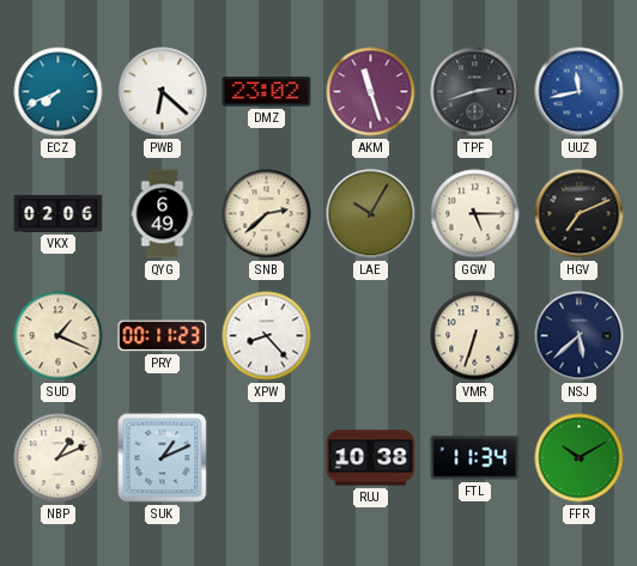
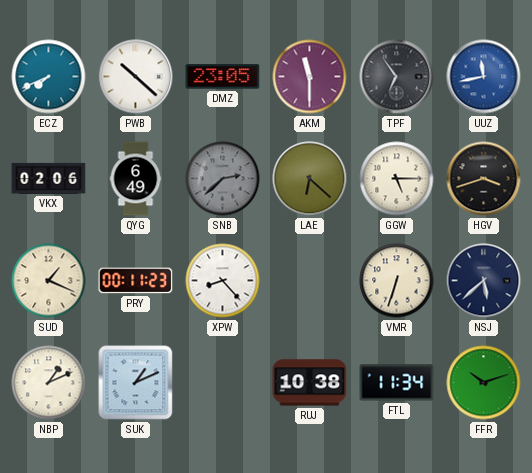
PWB: 6:22 -> 10:22
DMZ: 23:02 -> 23:05
AKM: 11:27 -> 11:30
TPF: 2:42 -> 6:54
SNB dial: cream -> grey
LAE: 10:05 -> 6:22
HGV: 7:11 -> 3:42
FFR: 10:10 -> 10:12
